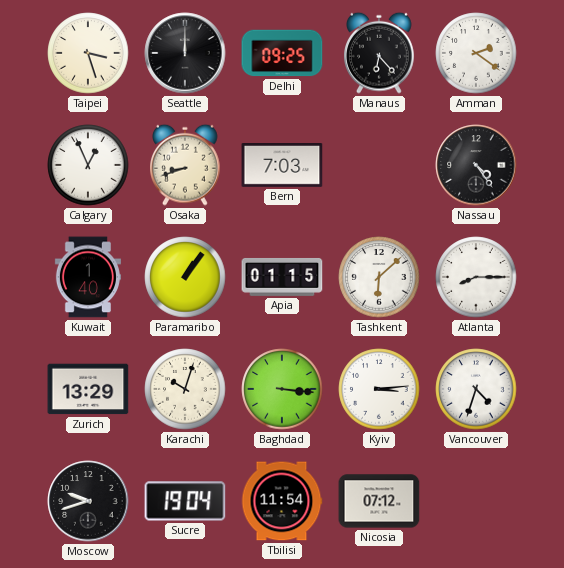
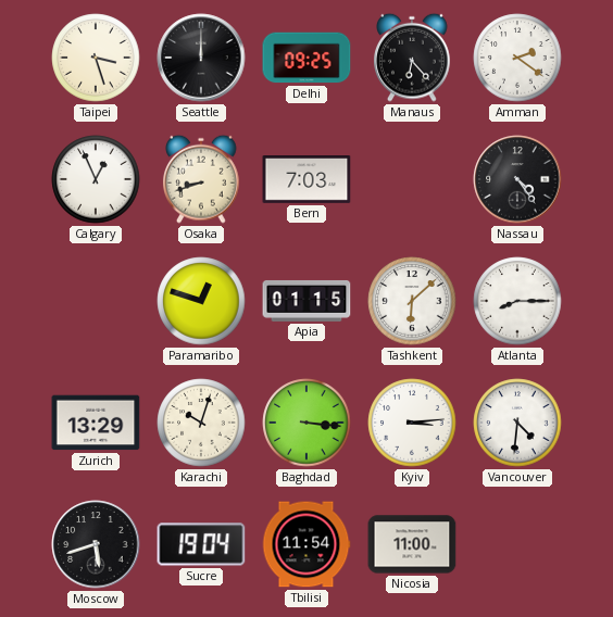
Kuwait: 1:40 -> none
Paramaribo: 1:06 -> 12:48
Vancouver: 4:33 -> 4:31
Moscow: 9:42 -> 5:42
Nicosia: 07:12 -> 11:00
